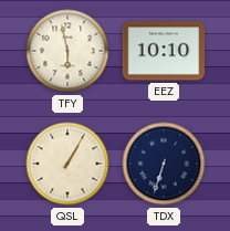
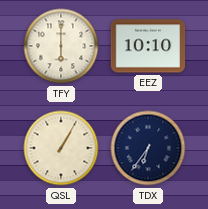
TFY: 5:58 -> 6:00
TDX: 6:33 -> 6:36
